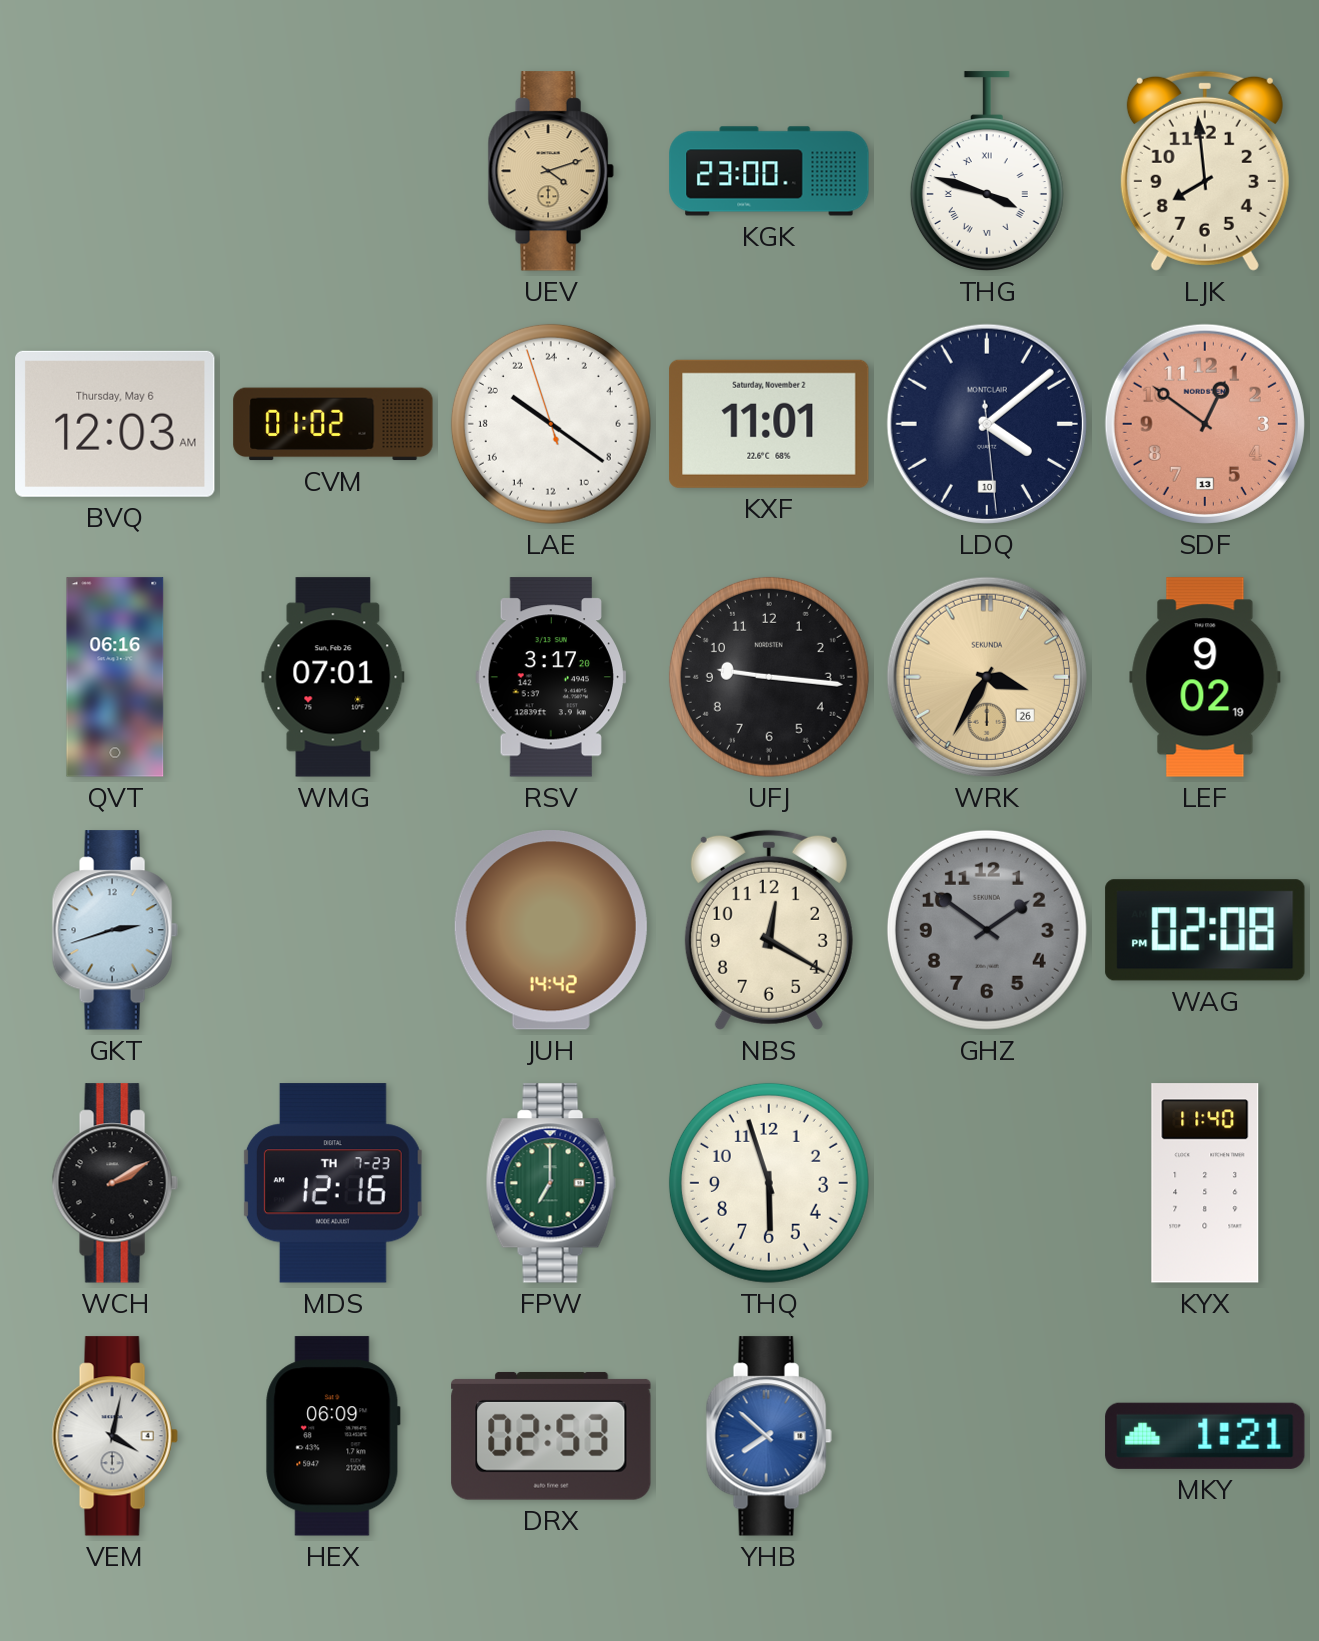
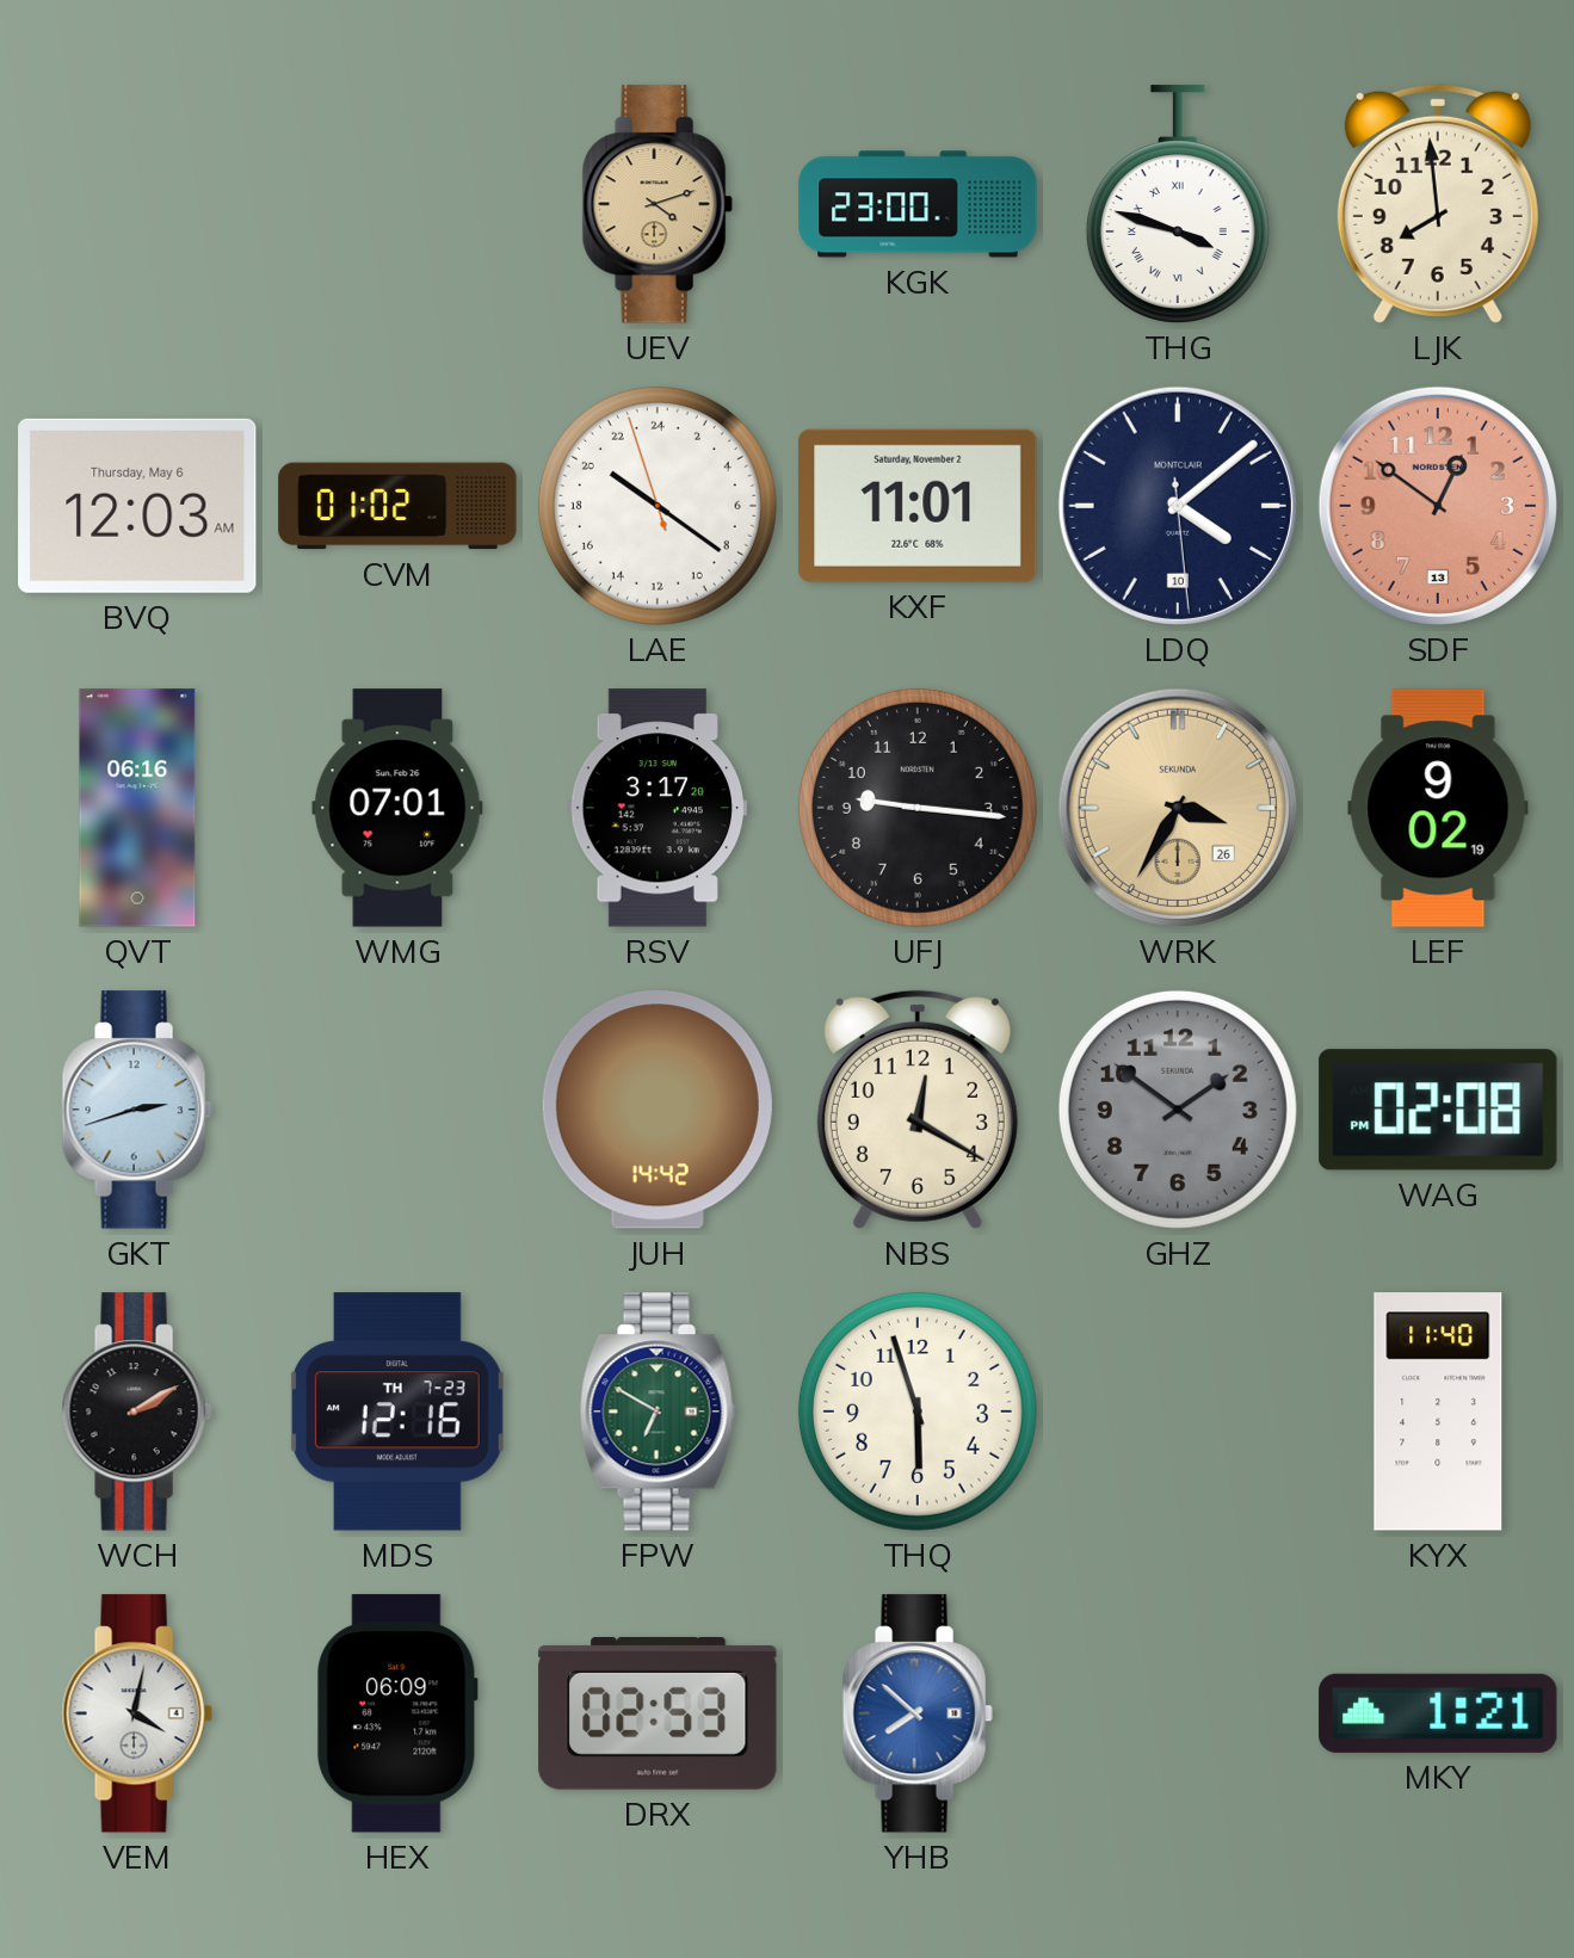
FPW: 7:00 -> 6:50
